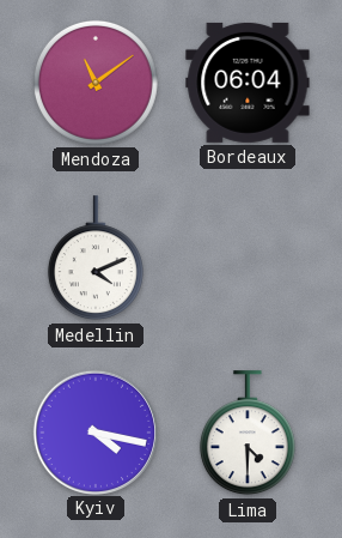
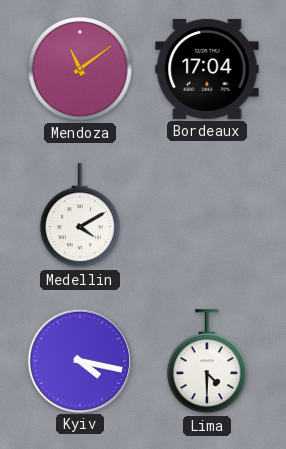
Bordeaux: 06:04 -> 17:04
Medellin: 4:11 -> 4:10
